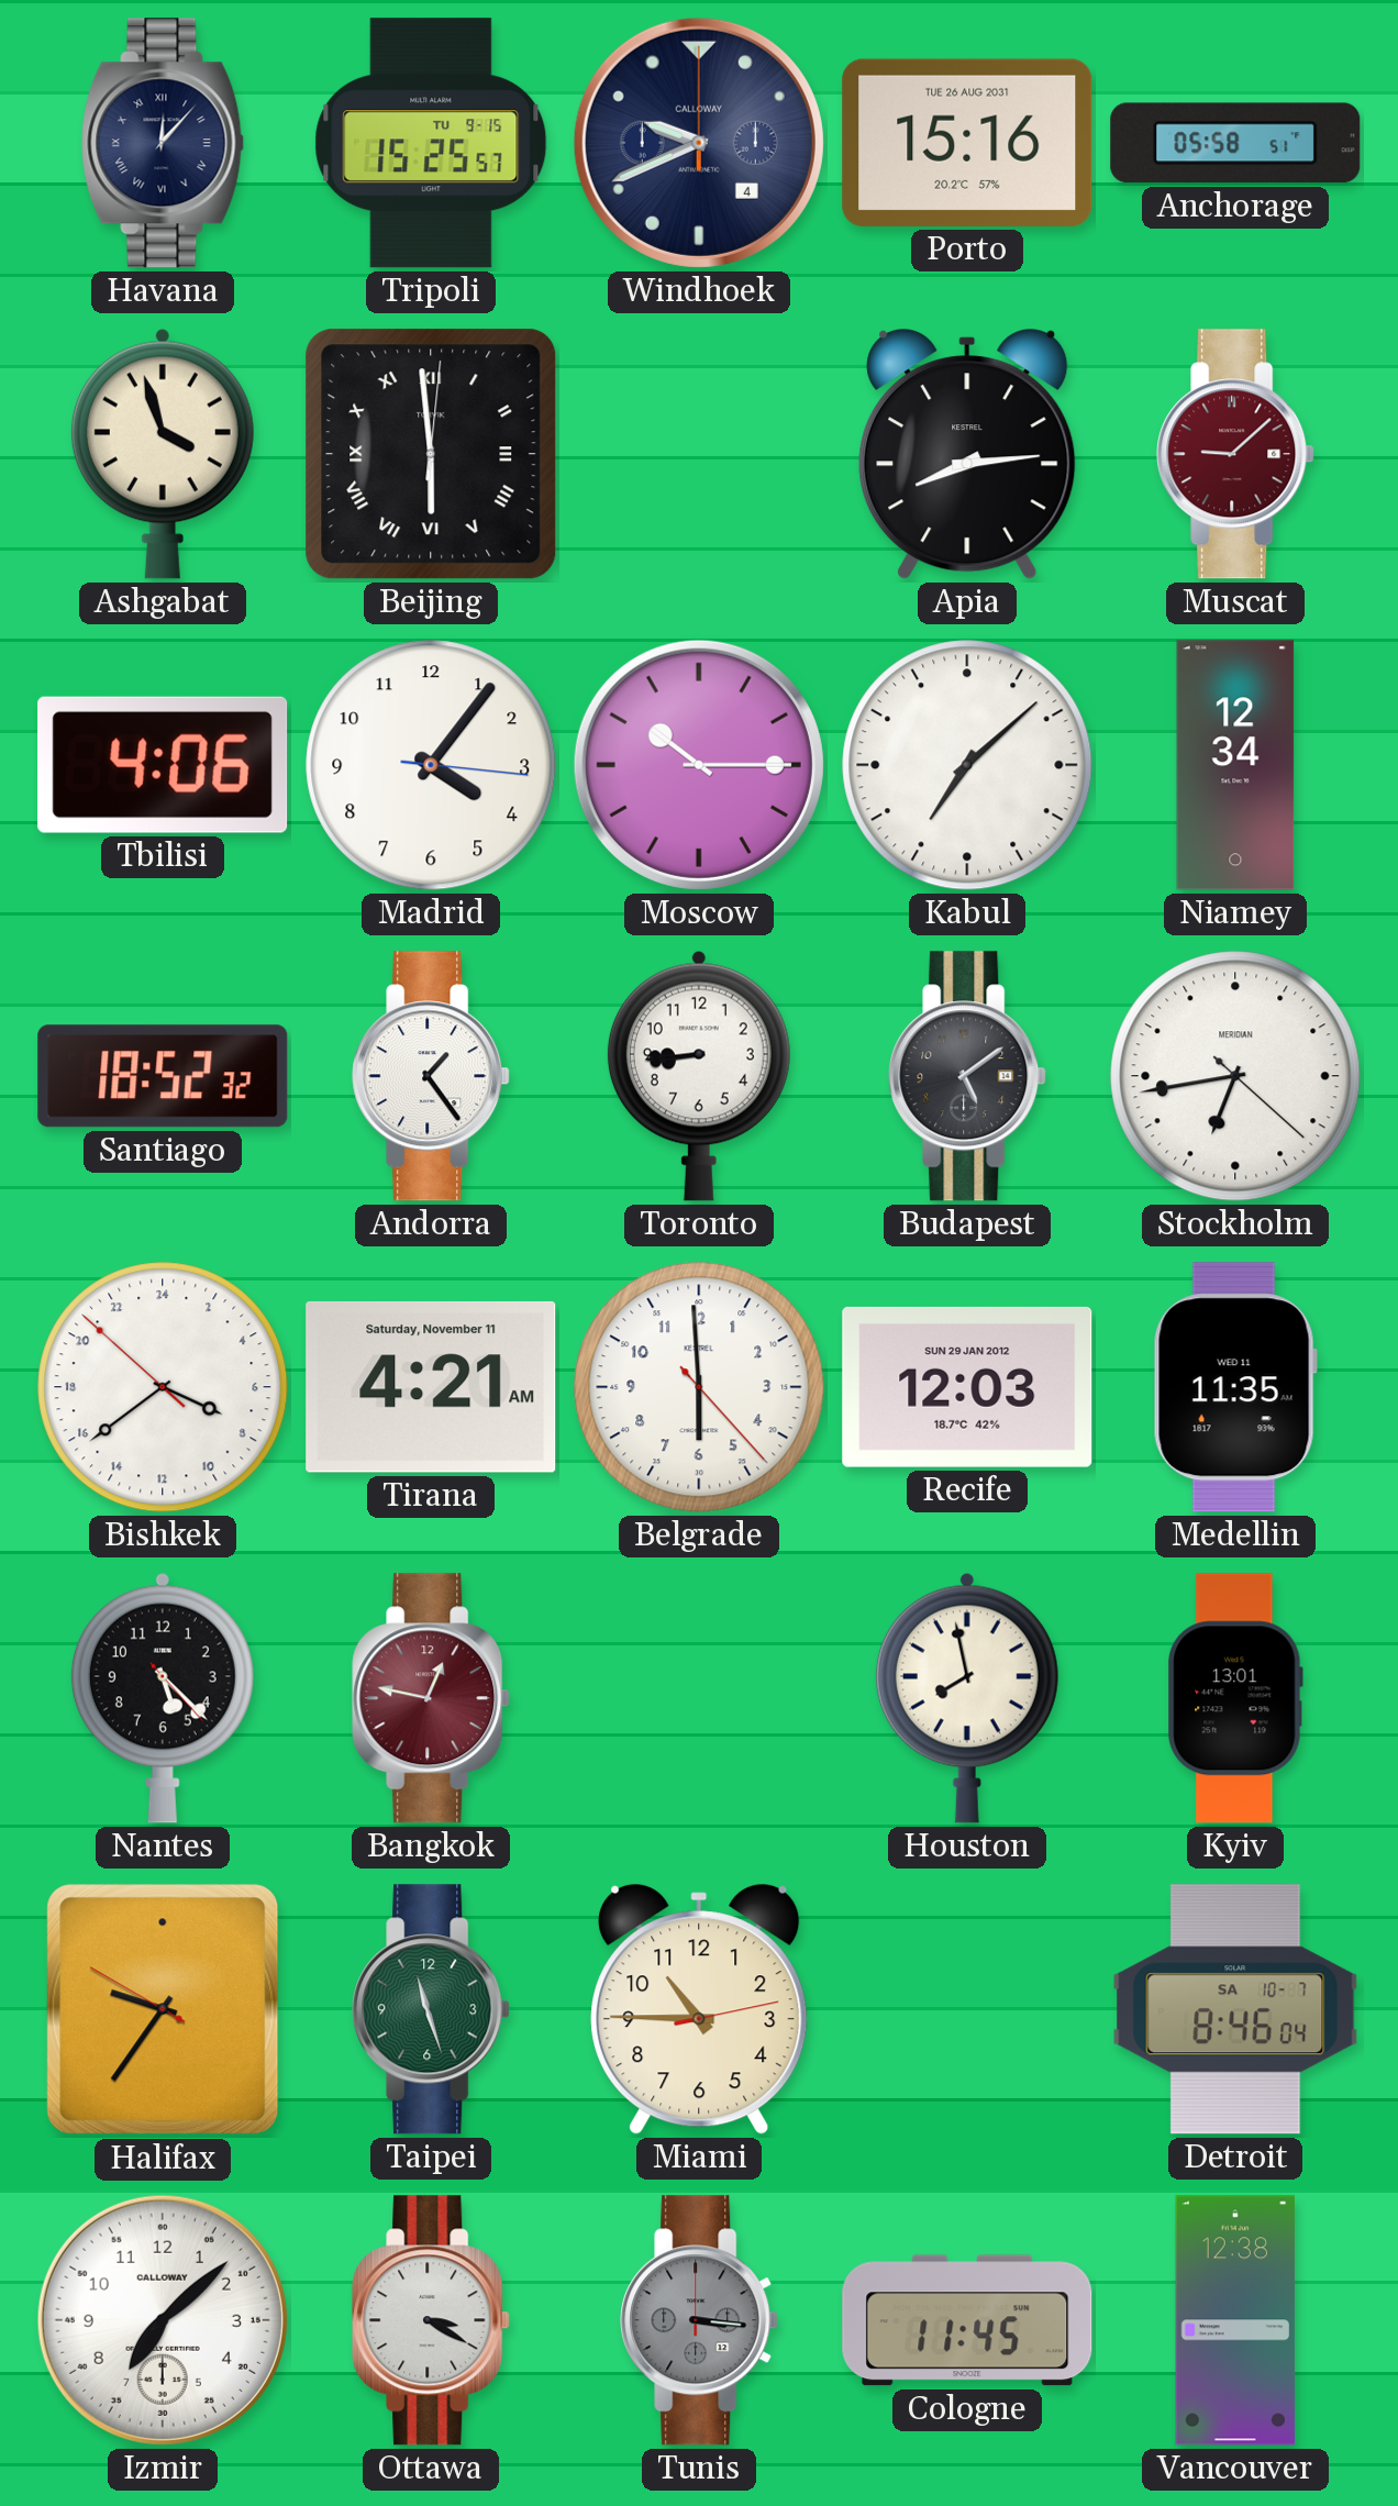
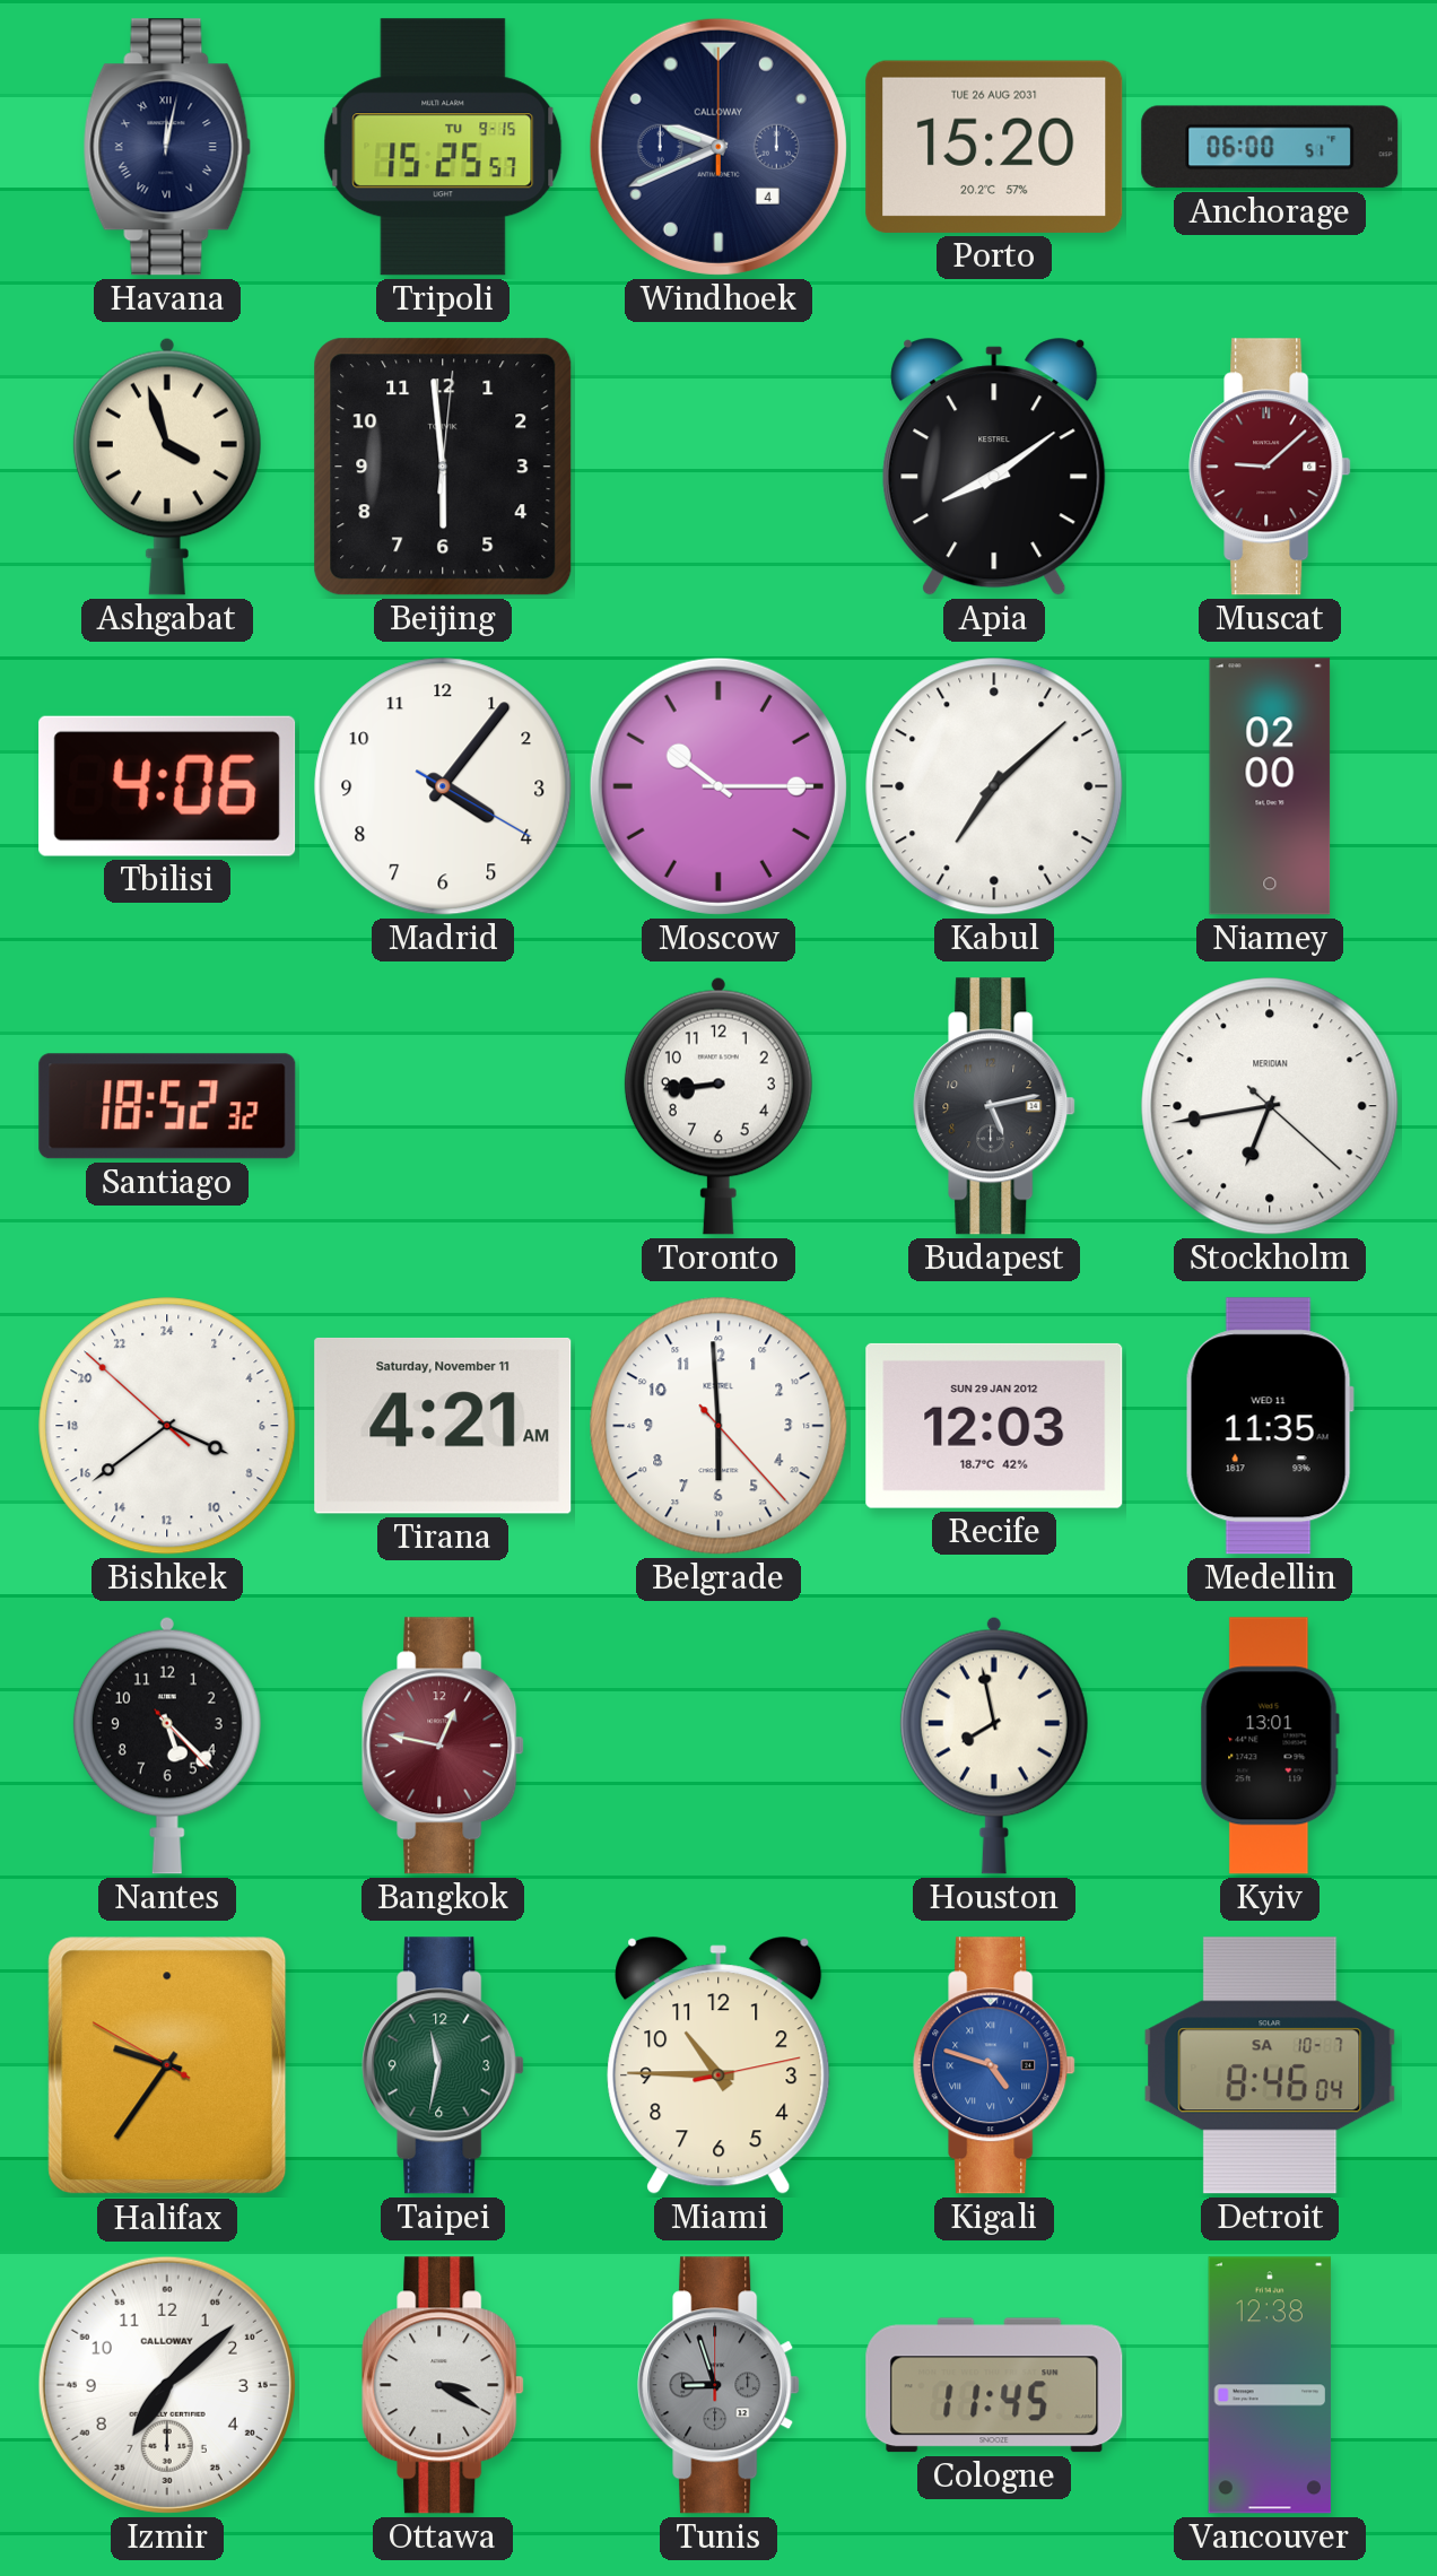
Havana: 12:07 -> 12:02
Porto: 15:16 -> 15:20
Anchorage: 05:58 -> 06:00
Beijing numerals: Roman -> Arabic
Apia: 8:14 -> 8:09
Madrid: 4:06:16 -> 4:06:20
Niamey: 12:34 -> 02:00
Andorra: 1:24 -> none
Budapest: 5:09 -> 5:13
Taipei: 11:27 -> 11:32
Kigali: none -> 4:48
Tunis: 3:16 -> 8:57
